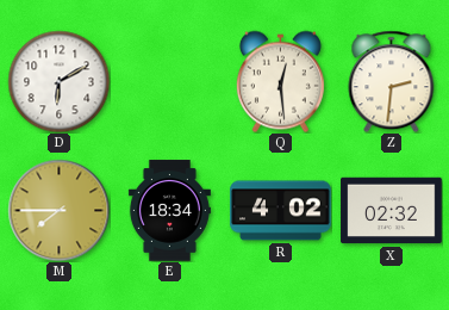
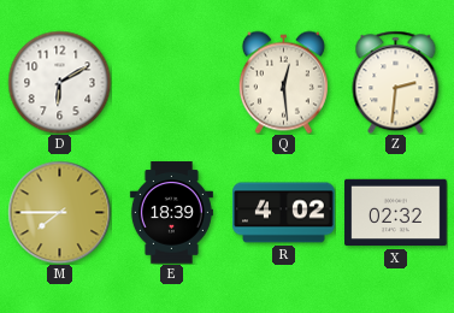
E: 18:34 -> 18:39
